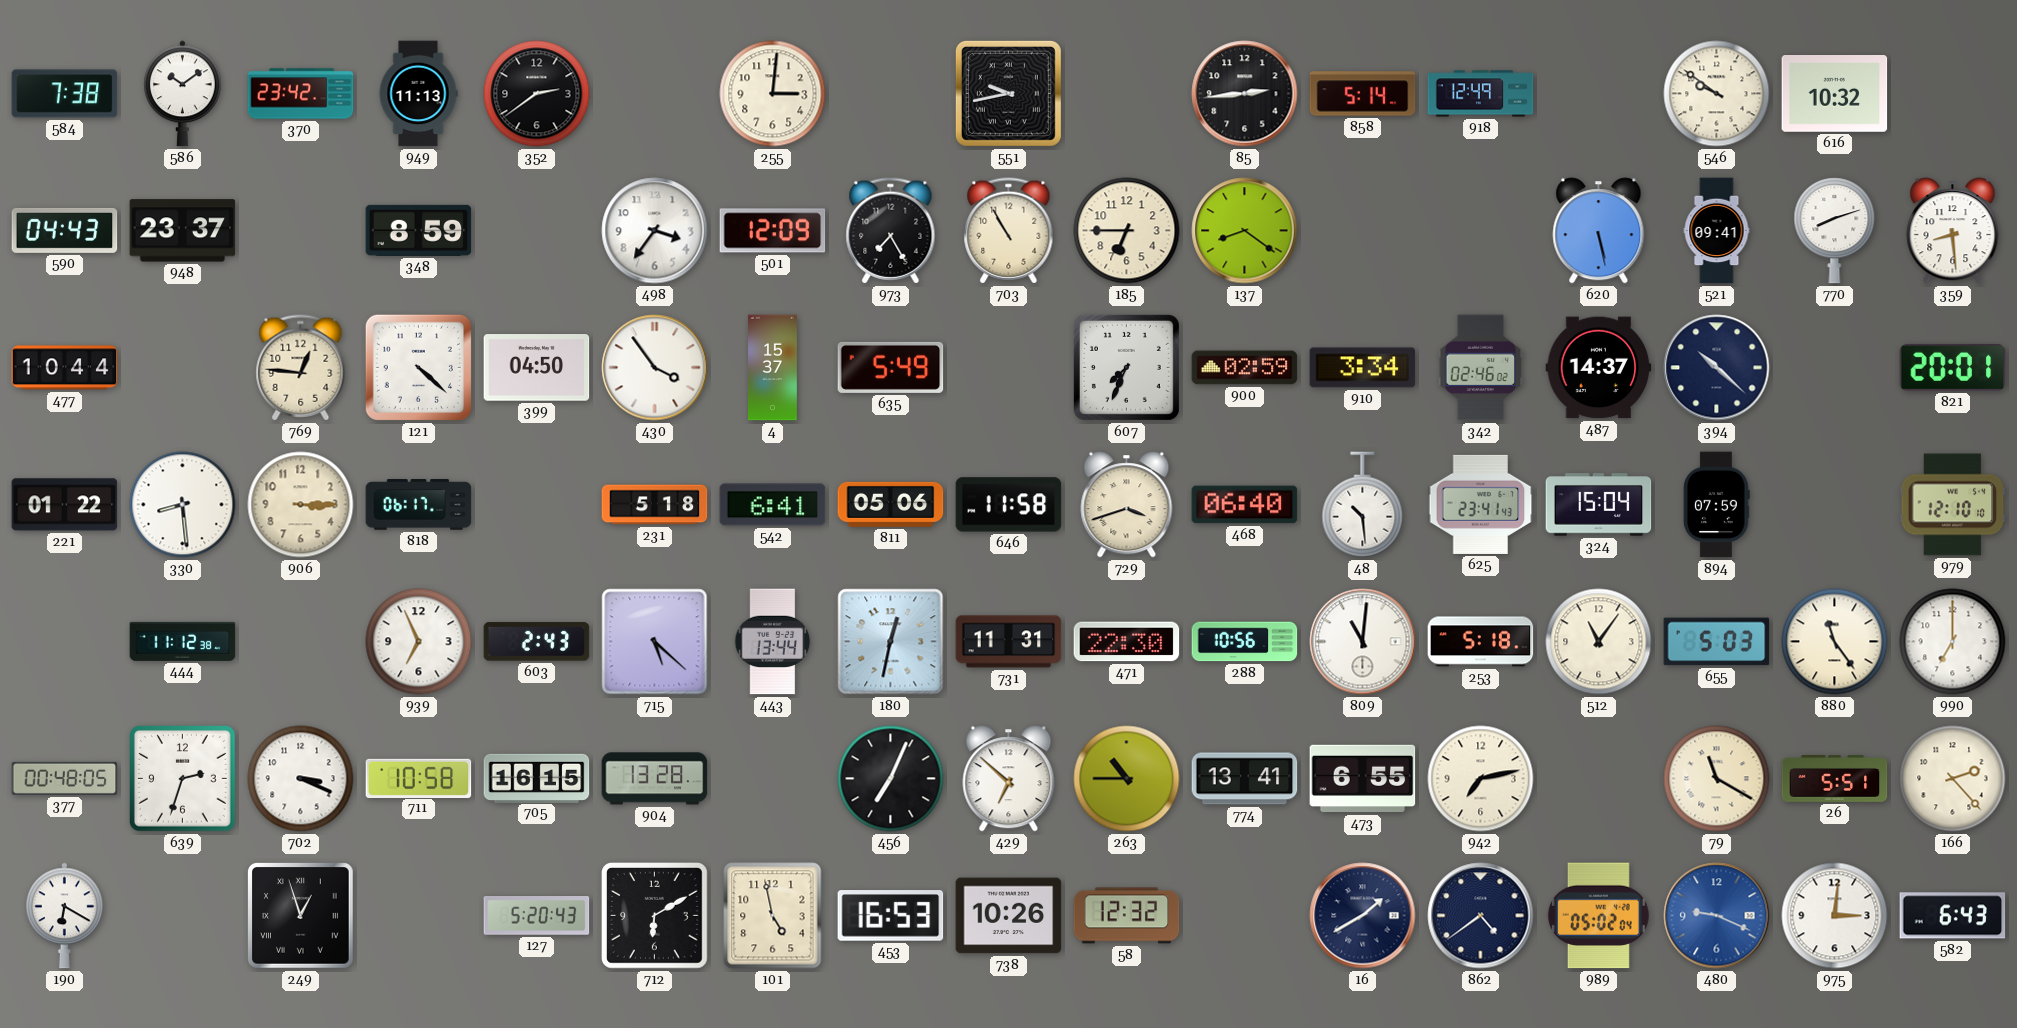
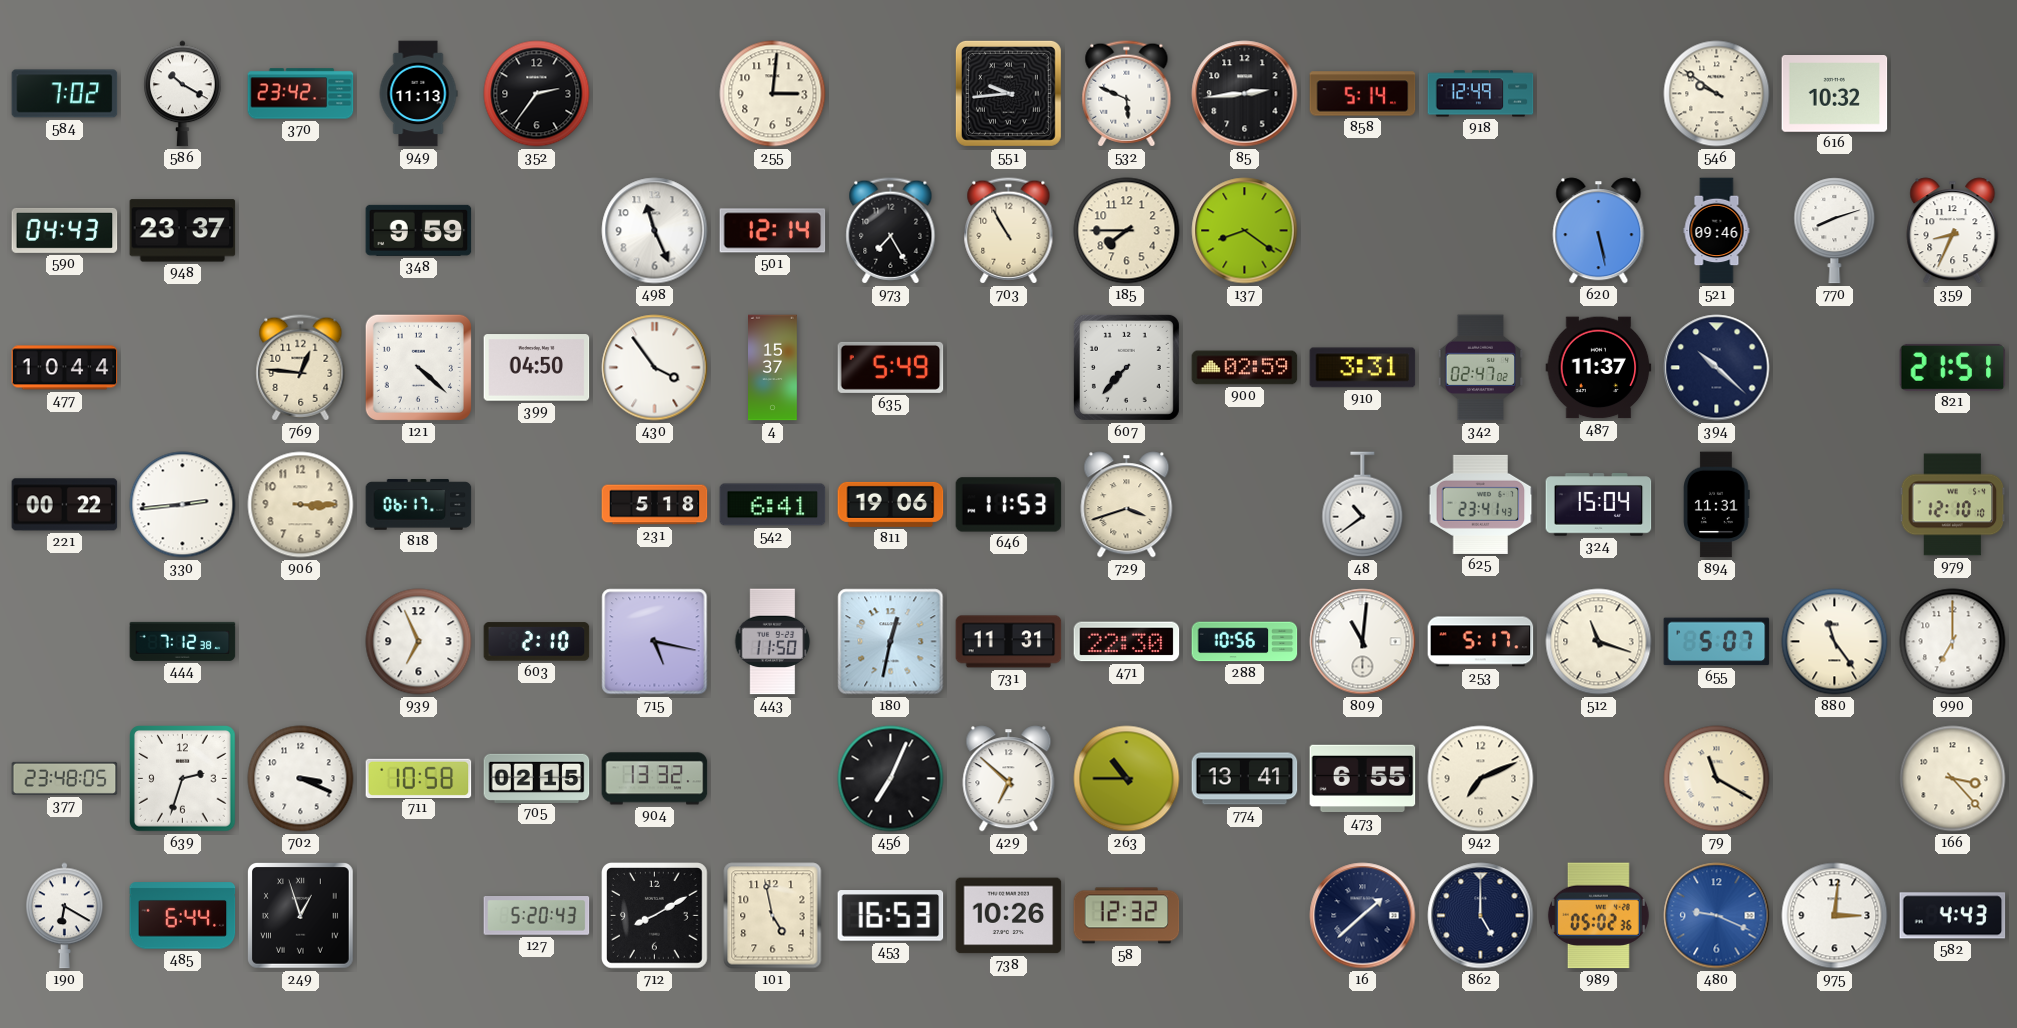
584: 7:38 -> 7:02
586: 10:09 -> 10:20
352: 2:39 -> 2:36
551: 9:43 -> 9:44
532: none -> 5:49
348: 8:59 -> 9:59
498: 3:36 -> 11:26
501: 12:09 -> 12:14
185: 6:45 -> 7:45
521: 09:41 -> 09:46
359: 8:29 -> 8:34
607: 7:34 -> 7:37
910: 3:34 -> 3:31
342: 02:46 -> 02:47
487: 14:37 -> 11:37
821: 20:01 -> 21:51
221: 01:22 -> 00:22
330: 8:29 -> 2:44
811: 05:06 -> 19:06
646: 11:58 -> 11:53
468: 06:40 -> none
48: 10:29 -> 10:39
894: 07:59 -> 11:31
444: 11:12 -> 7:12
603: 2:43 -> 2:10
715: 5:22 -> 5:17
443: 13:44 -> 11:50
253: 5:18 -> 5:17
512: 11:06 -> 11:18
655: 5:03 -> 5:07
377: 00:48 -> 23:48
705: 16:15 -> 02:15
904: 13:28 -> 13:32
942: 7:13 -> 7:11
26: 5:51 -> none
166: 2:23 -> 3:23
485: none -> 6:44
712: 6:10 -> 8:10
16: 1:40 -> 1:38
862: 4:39 -> 5:00
989: 05:02:04 -> 05:02:36
582: 6:43 -> 4:43
